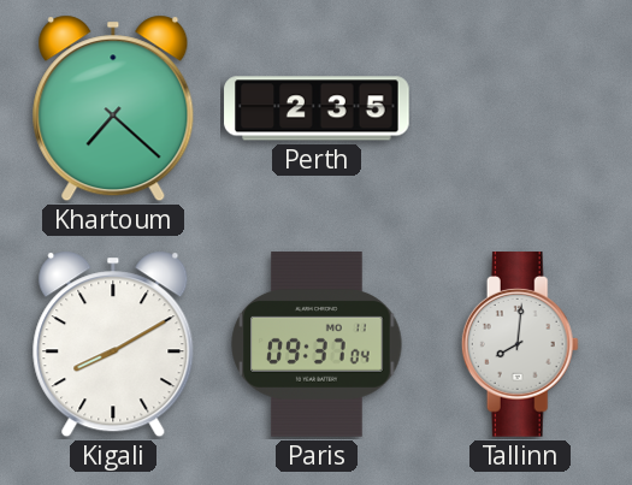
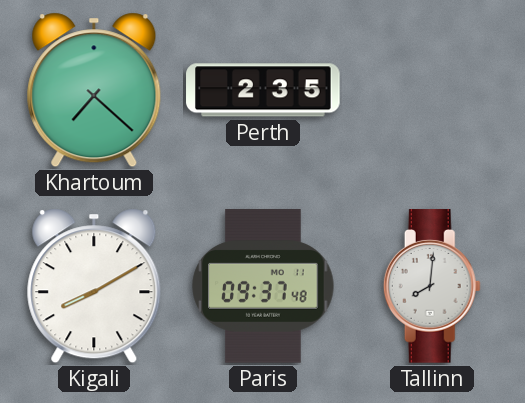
Paris: 09:37:04 -> 09:37:48
